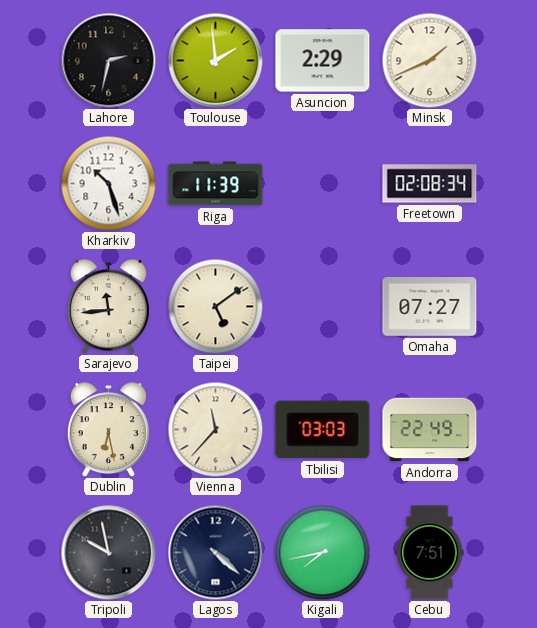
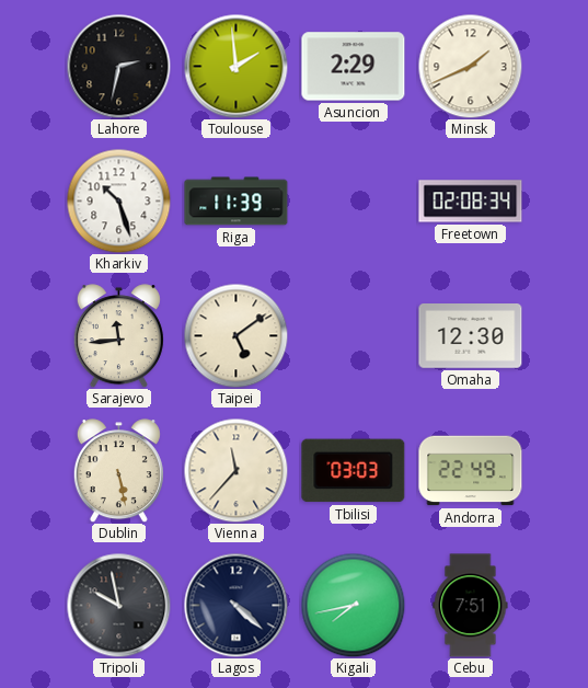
Omaha: 07:27 -> 12:30
Dublin: 6:28 -> 5:28
